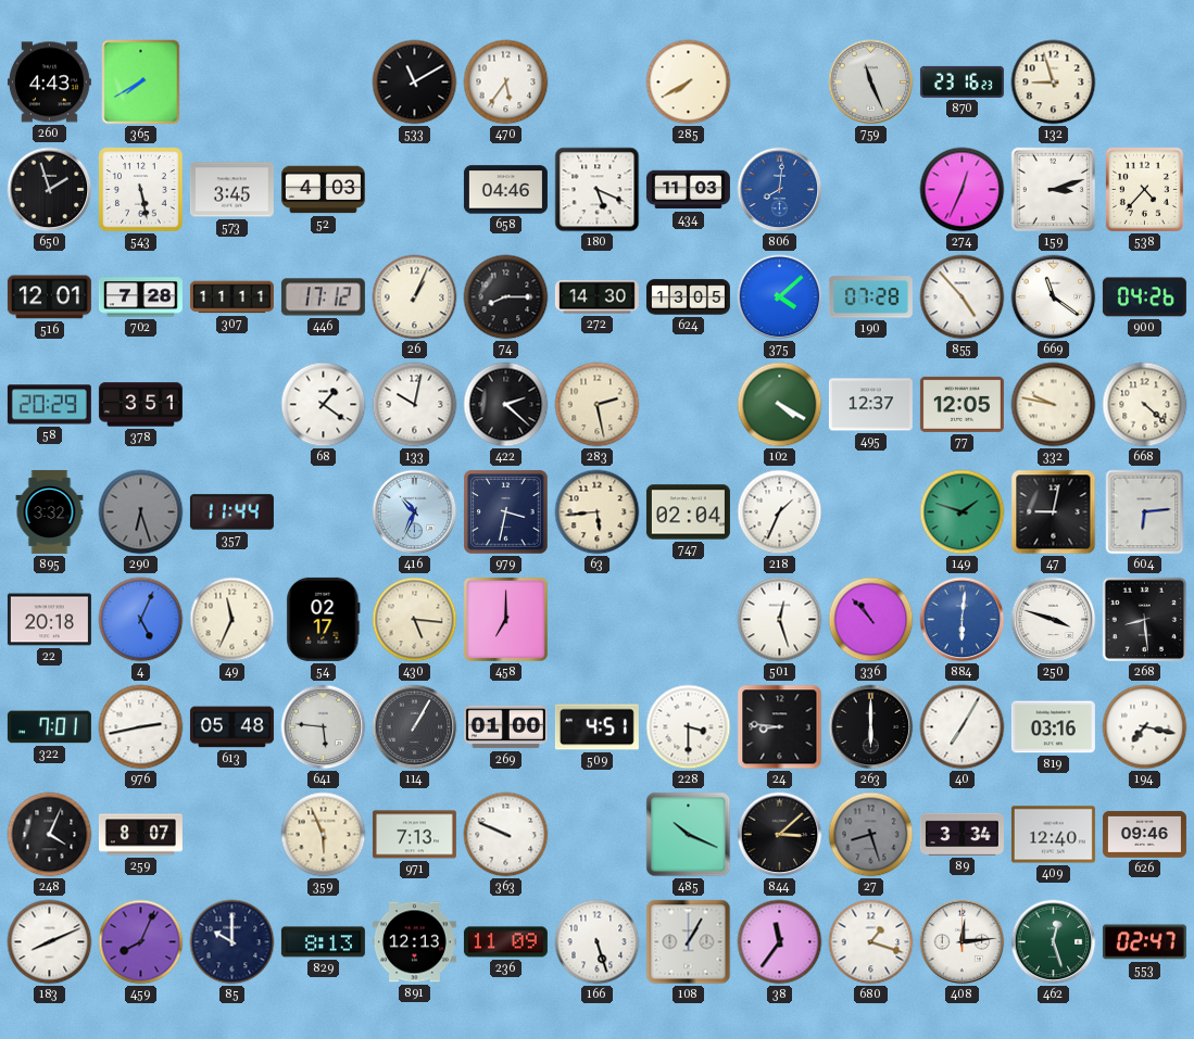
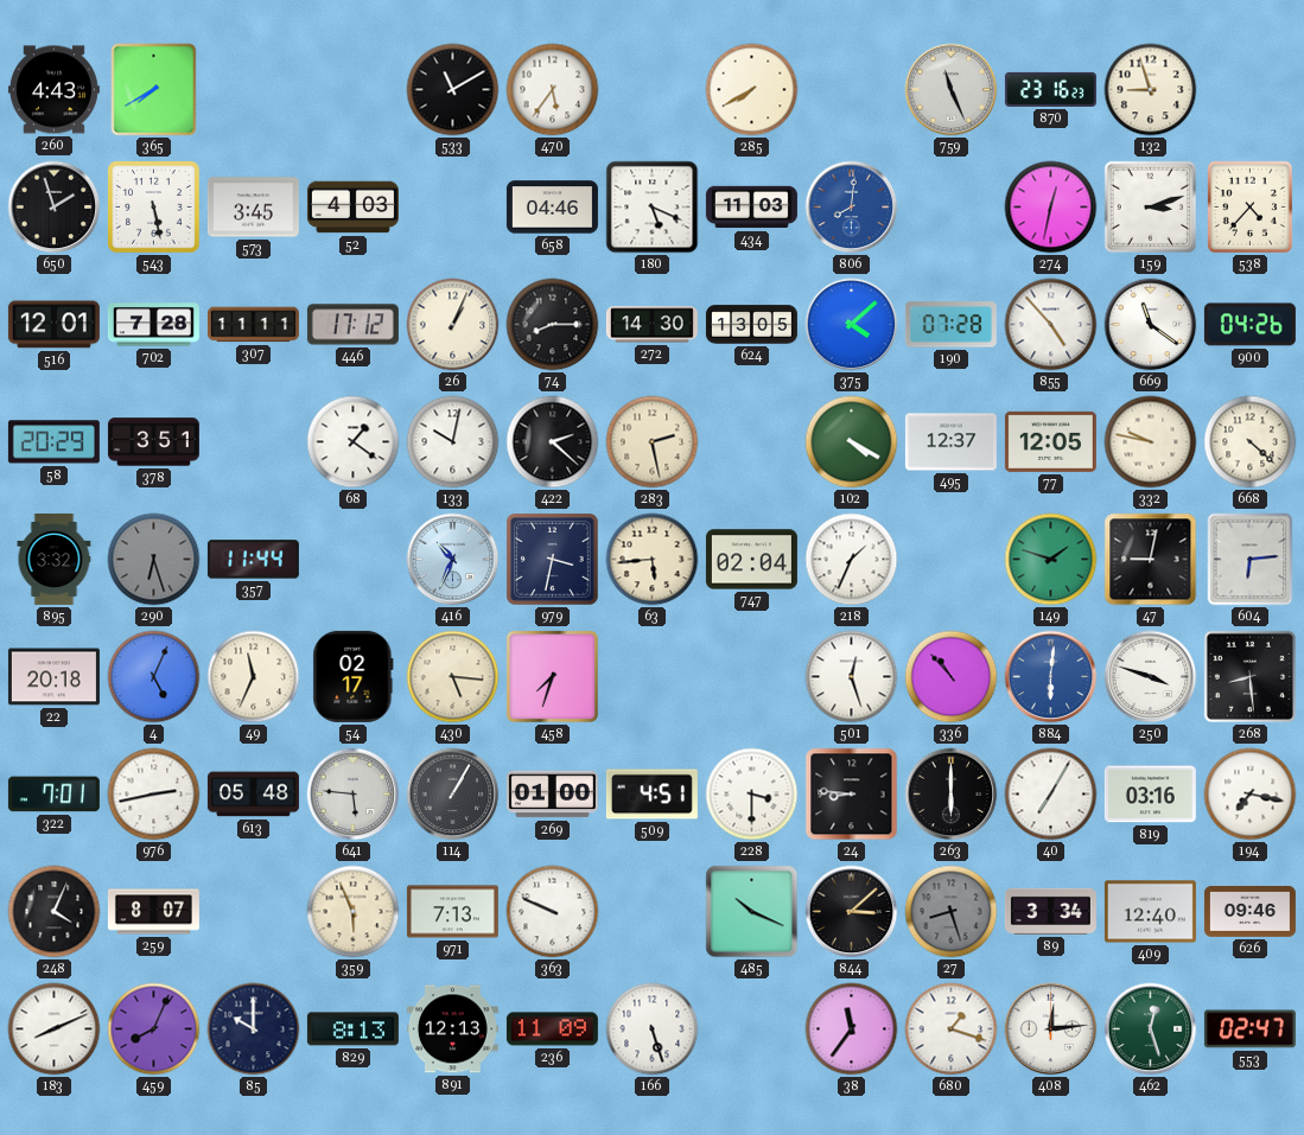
274: 12:34 -> 12:32
458: 7:00 -> 7:33
108: 1:05 -> none
